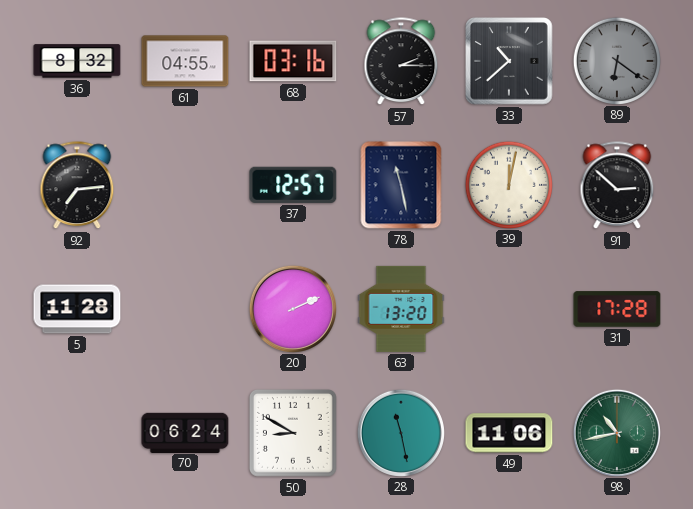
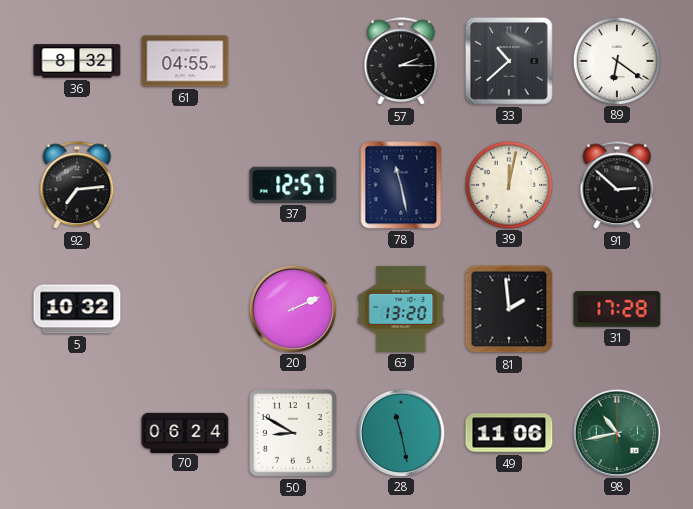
68: 03:16 -> none
89 dial: grey -> white
5: 11:28 -> 10:32
81: none -> 1:59
